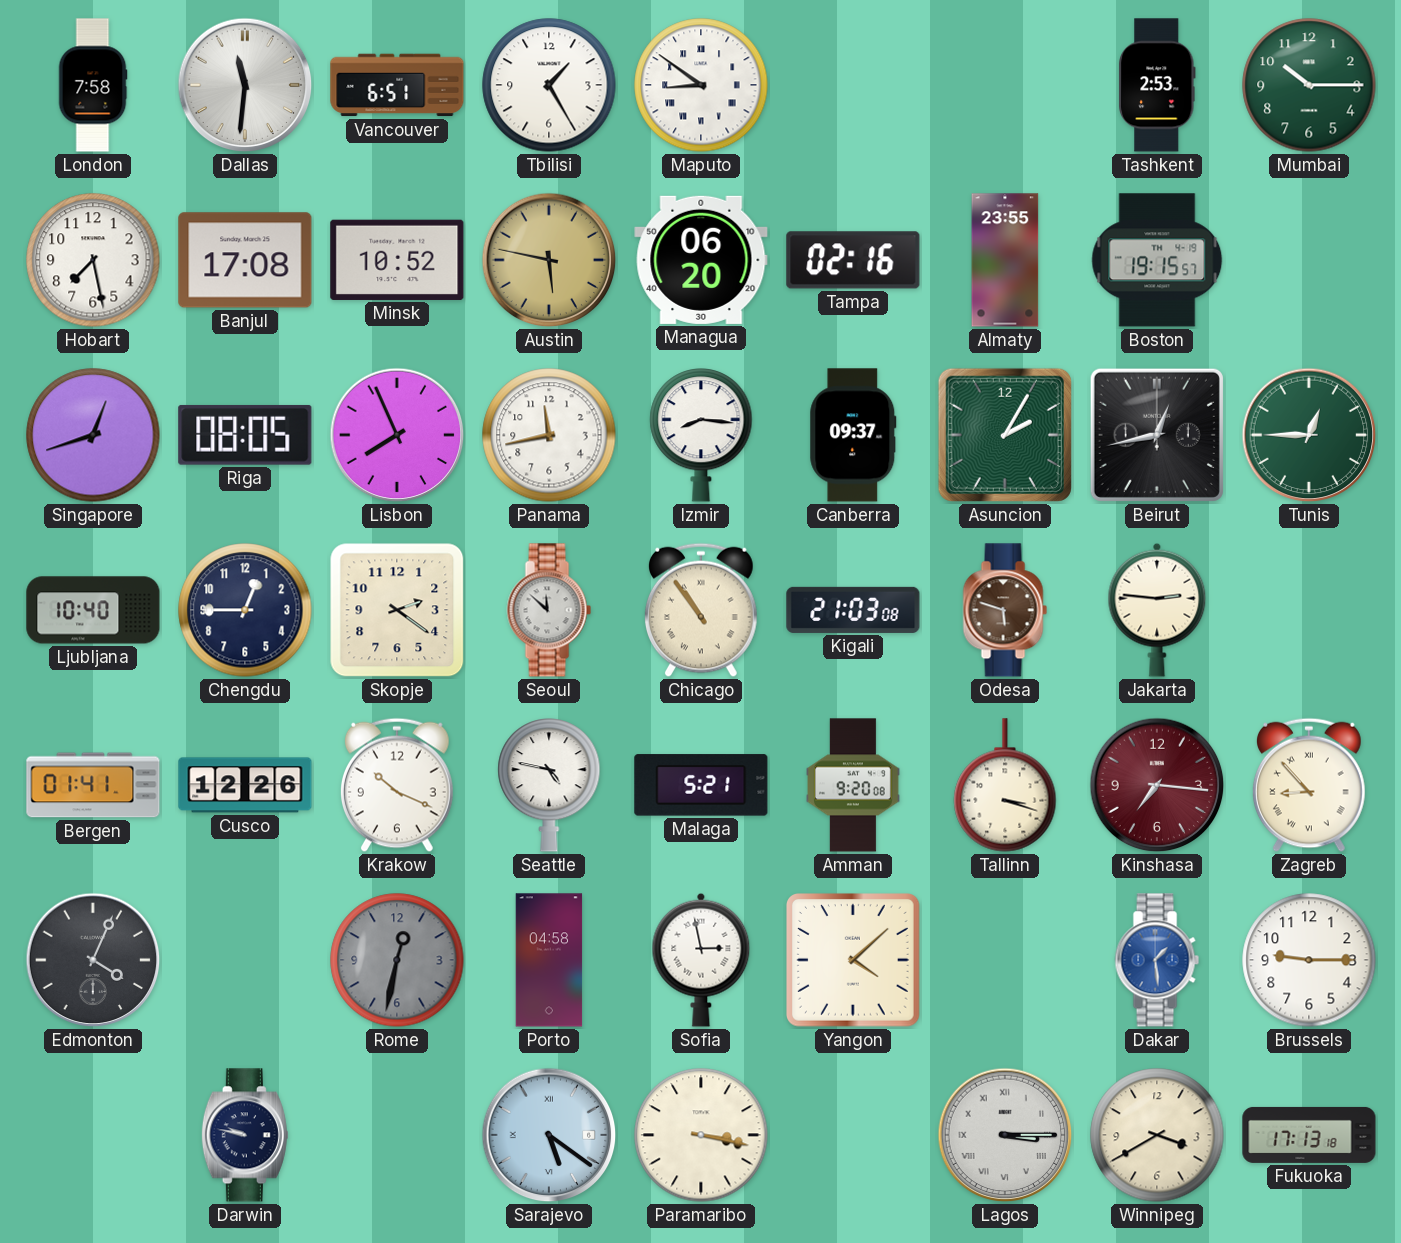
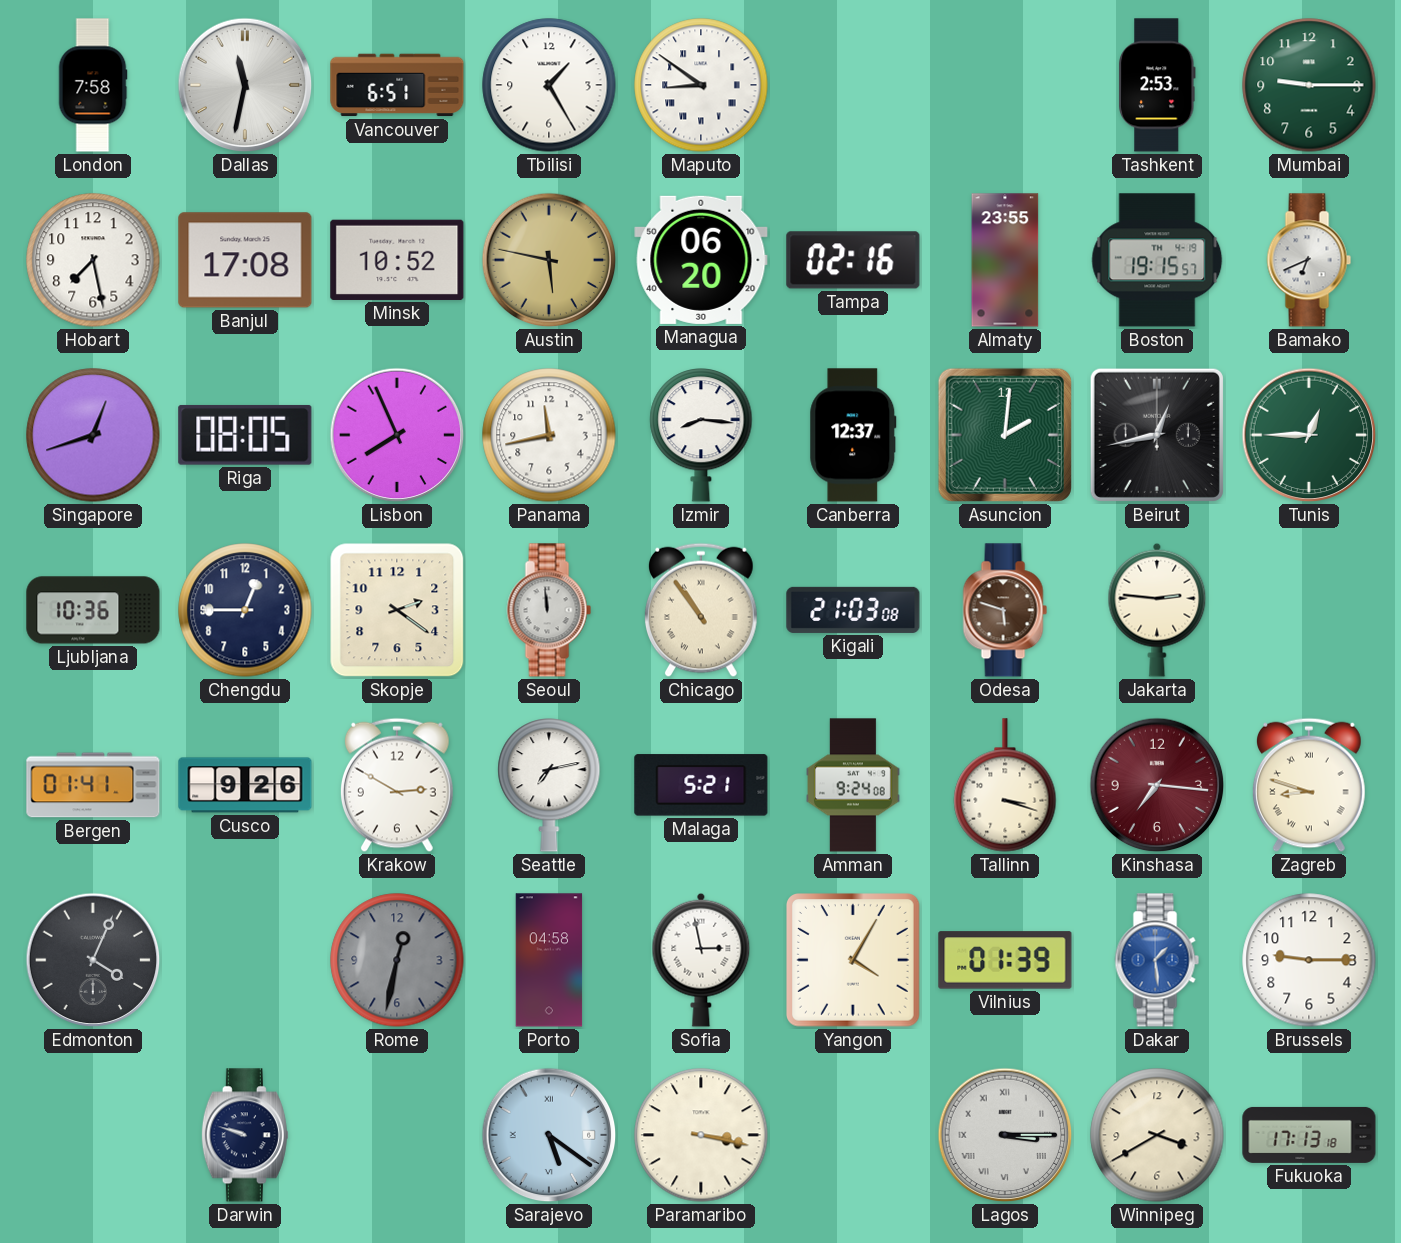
Dallas: 11:31 -> 11:32
Mumbai: 10:15 -> 9:15
Bamako: none -> 6:41
Canberra: 09:37 -> 12:37
Asuncion: 2:05 -> 2:01
Ljubljana: 10:40 -> 10:36
Seoul: 11:52 -> 11:59
Cusco: 12:26 -> 9:26
Krakow: 10:19 -> 2:50
Seattle: 4:47 -> 7:13
Amman: 9:20 -> 9:24
Zagreb: 8:53 -> 8:48
Yangon: 4:08 -> 4:05
Vilnius: none -> 01:39
Darwin: 9:47 -> 9:48
